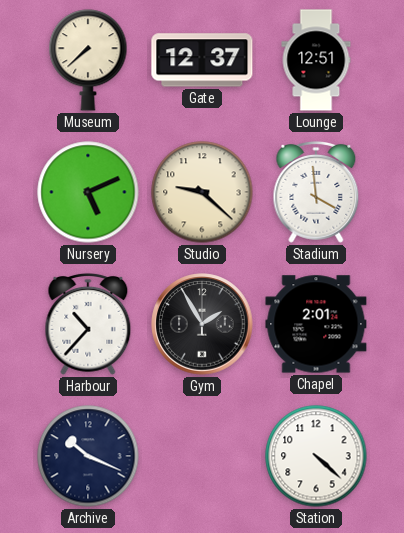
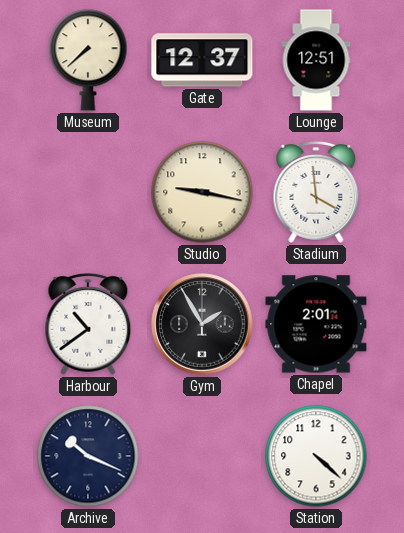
Nursery: 5:11 -> none
Studio: 9:22 -> 9:17
Harbour: 10:37 -> 10:39
